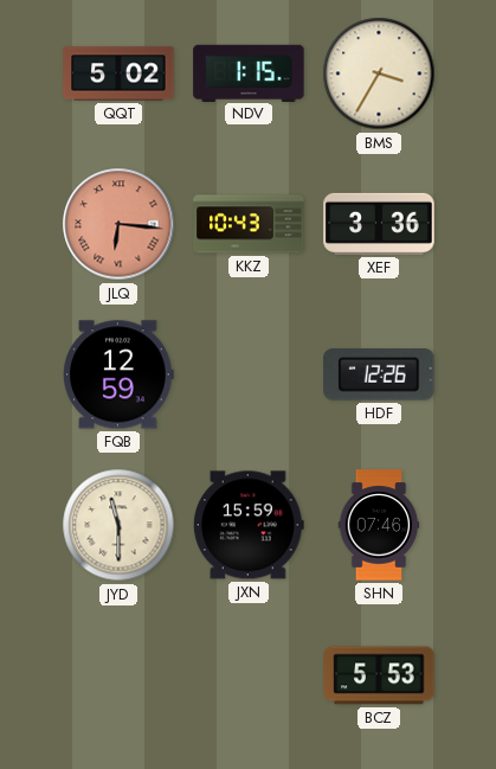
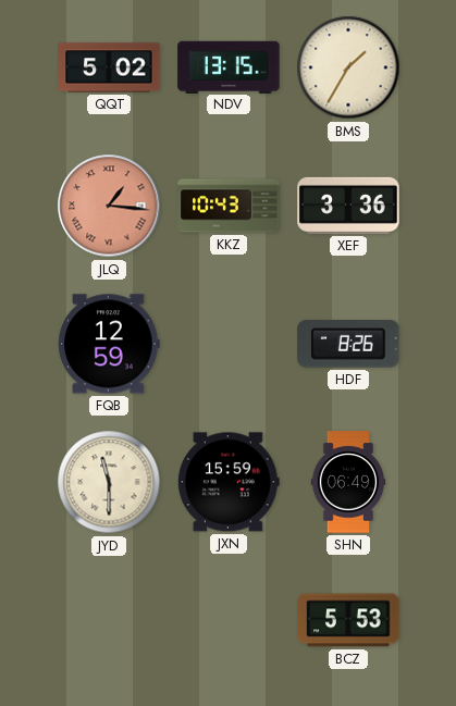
NDV: 1:15 -> 13:15
BMS: 3:35 -> 1:35
JLQ: 6:16 -> 1:16
HDF: 12:26 -> 8:26
SHN: 07:46 -> 06:49
